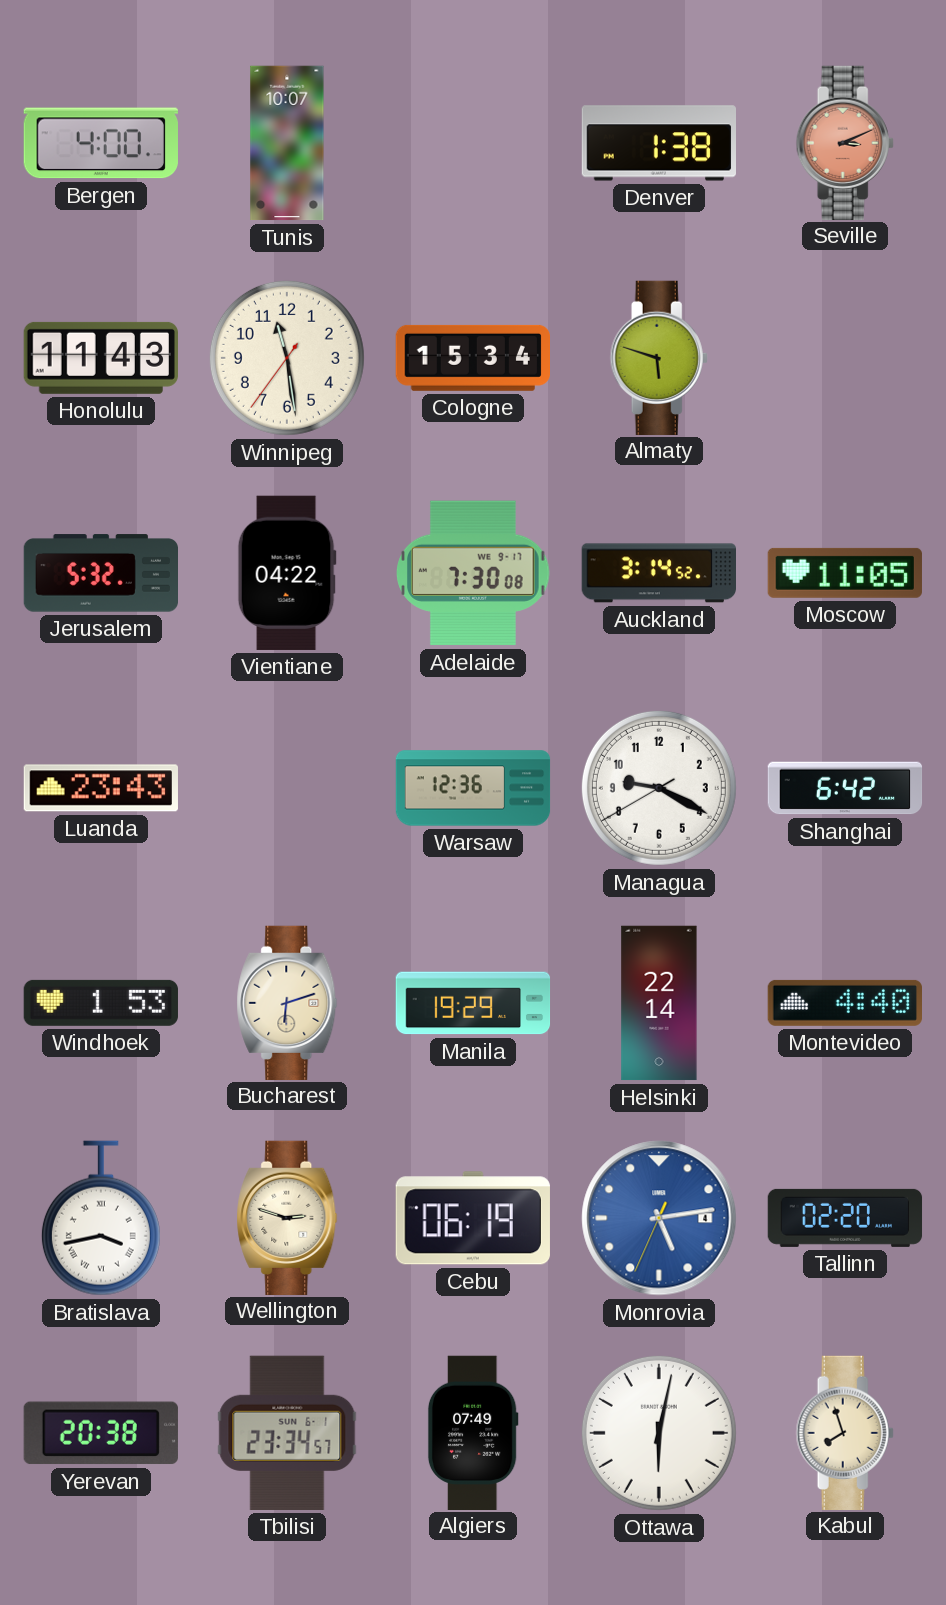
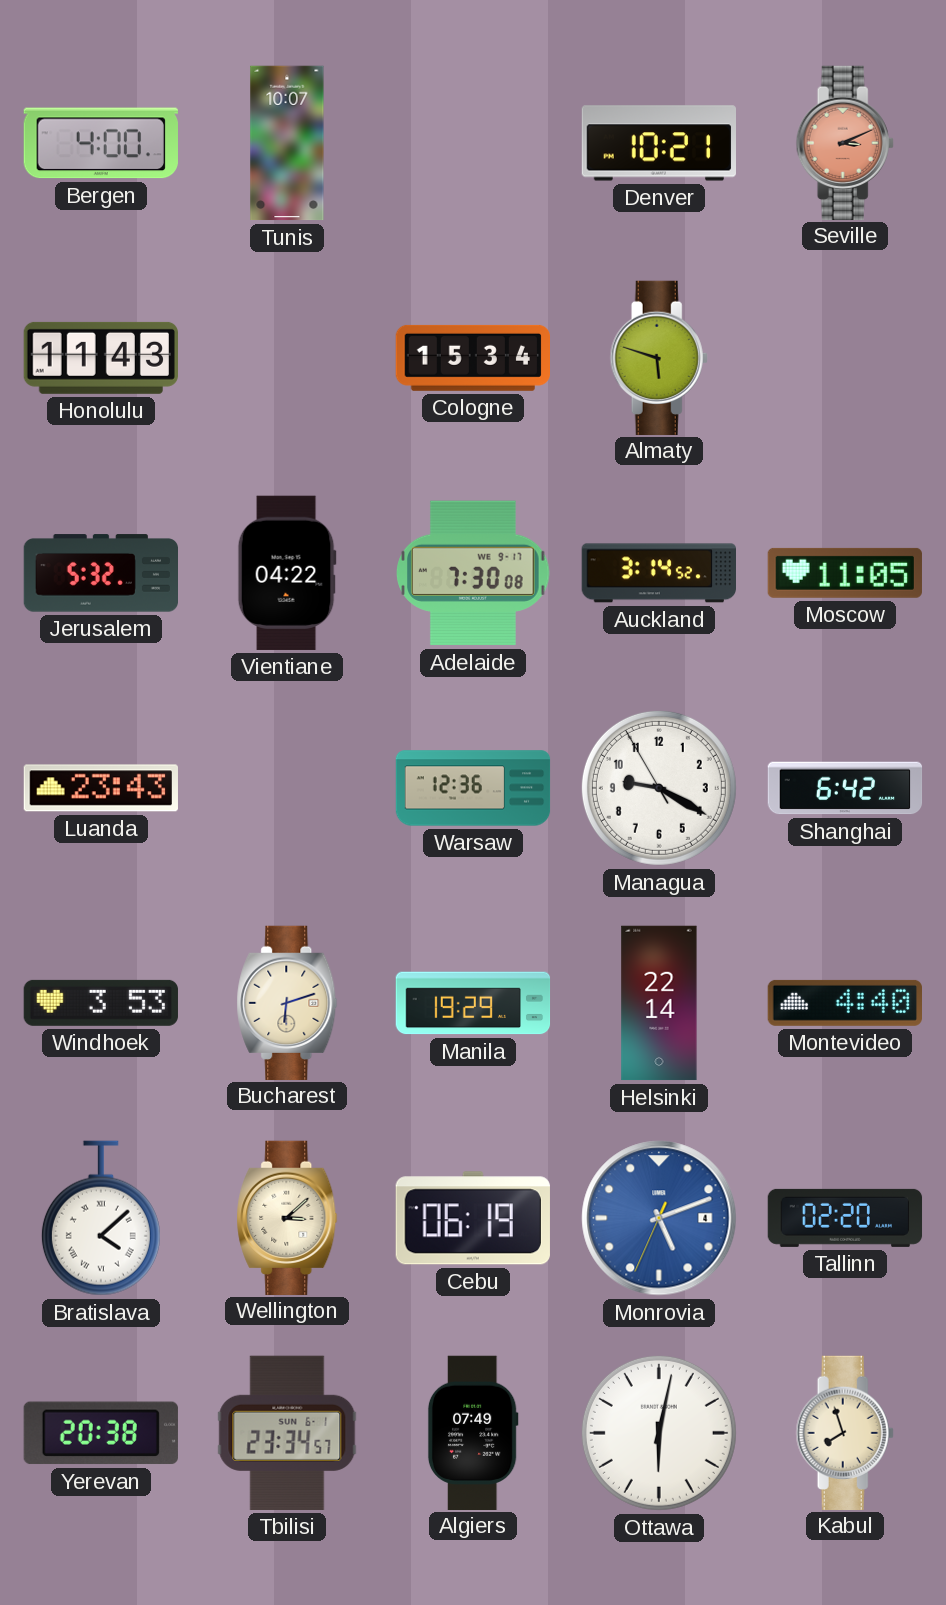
Denver: 1:38 -> 10:21
Winnipeg: 11:28 -> none
Managua: 9:19:40 -> 9:19:55
Windhoek: 1:53 -> 3:53
Bratislava: 3:43 -> 4:08
Wellington: 2:48 -> 3:08
Monrovia: 5:13 -> 5:11
